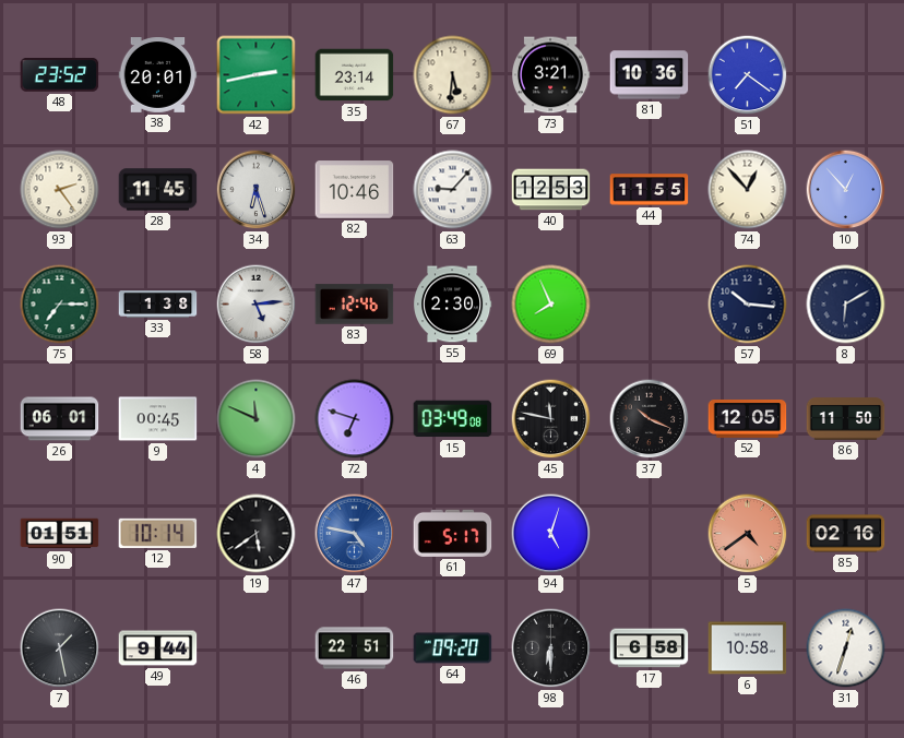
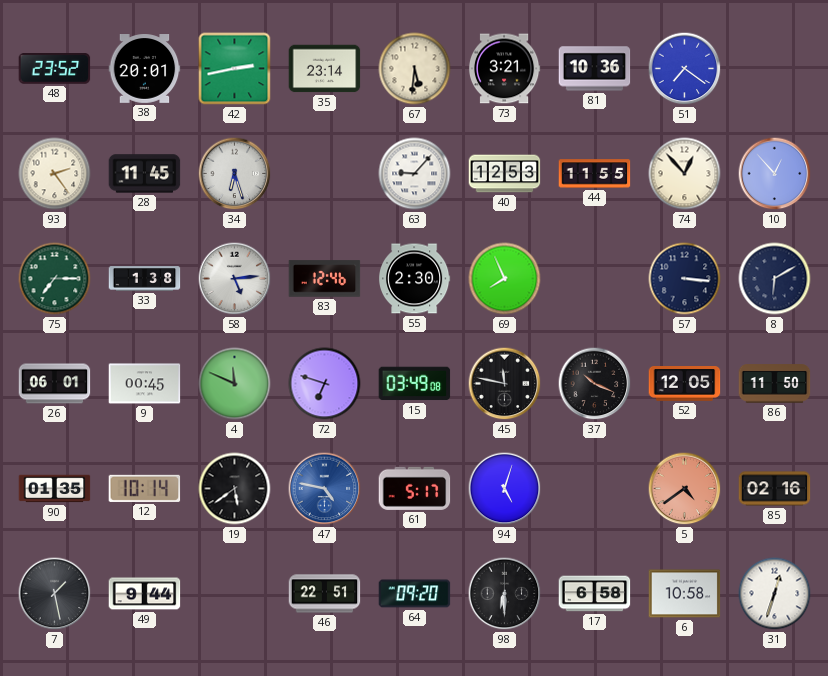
82: 10:46 -> none
57: 10:16 -> 3:16
90: 01:51 -> 01:35
